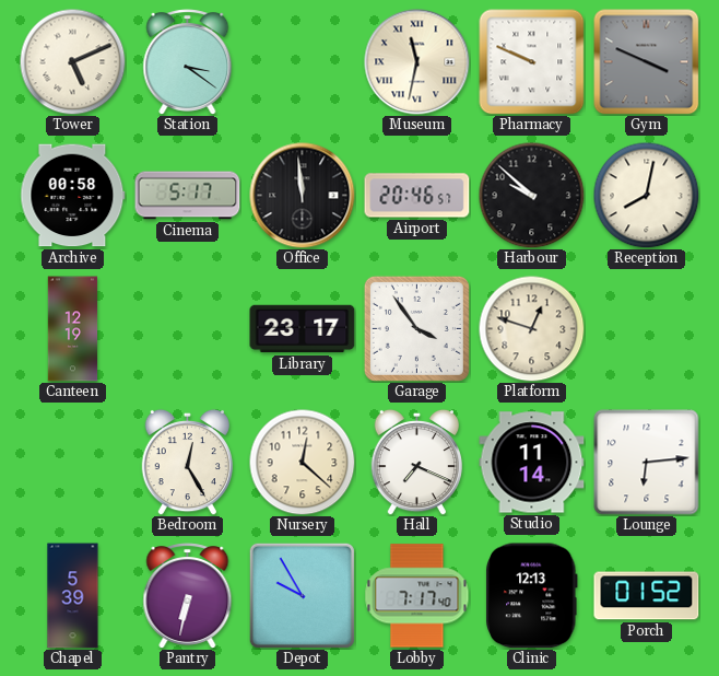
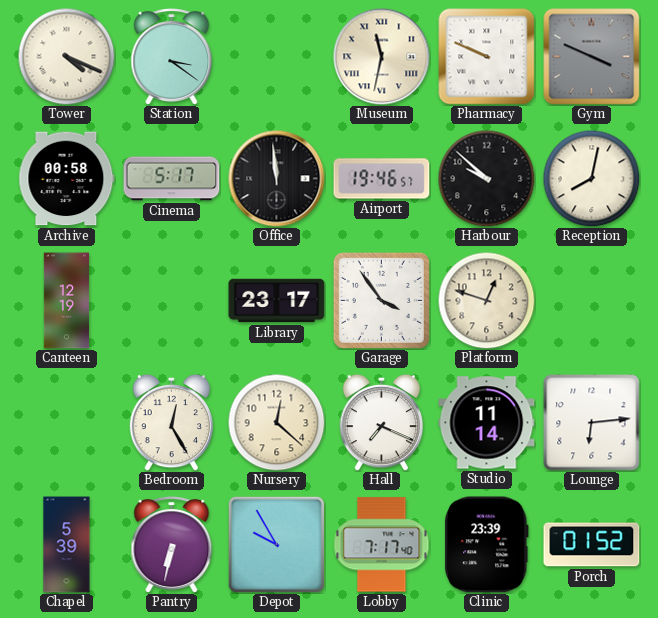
Tower: 5:11 -> 4:19
Airport: 20:46 -> 19:46
Clinic: 12:13 -> 23:39
